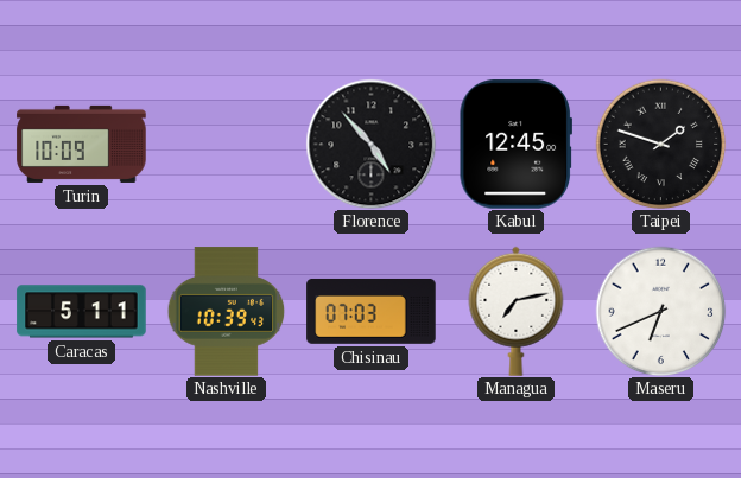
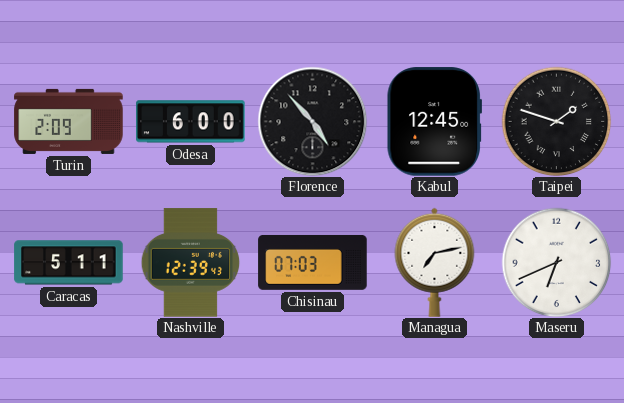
Turin: 10:09 -> 2:09
Odesa: none -> 6:00
Nashville: 10:39 -> 12:39
